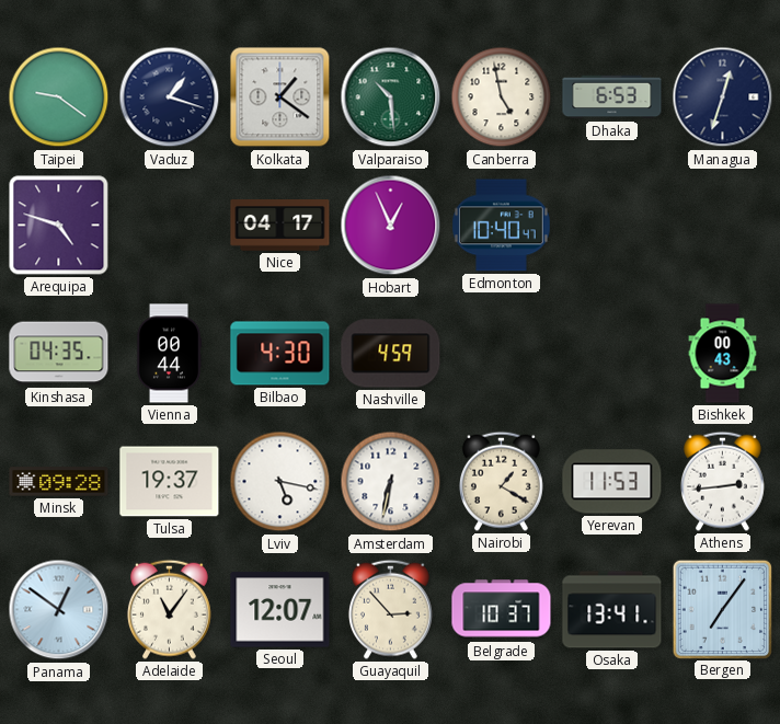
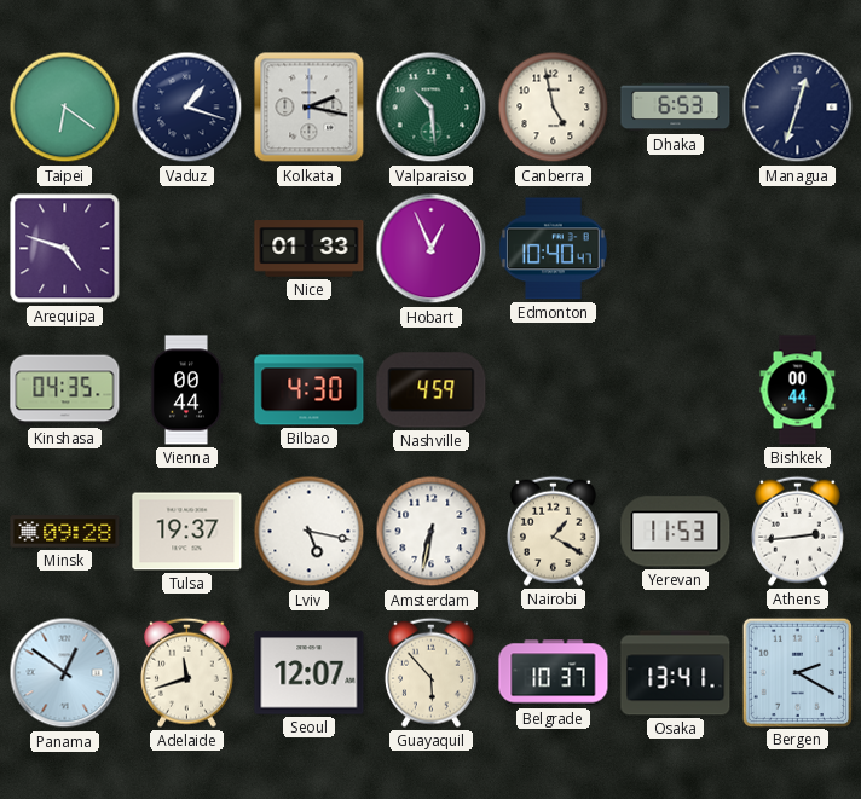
Taipei: 9:21 -> 6:21
Kolkata: 1:21 -> 2:17
Nice: 04:17 -> 01:33
Bishkek: 00:43 -> 00:44
Adelaide: 11:06 -> 11:42
Guayaquil: 2:53 -> 5:53
Bergen: 7:06 -> 2:20
